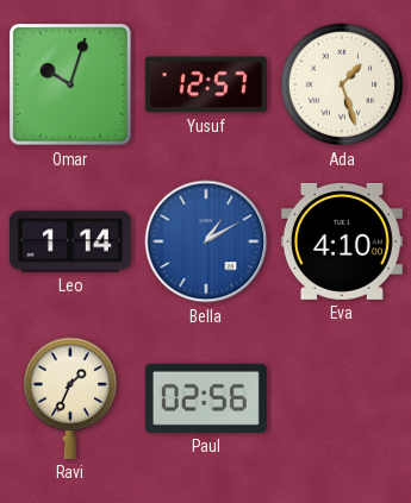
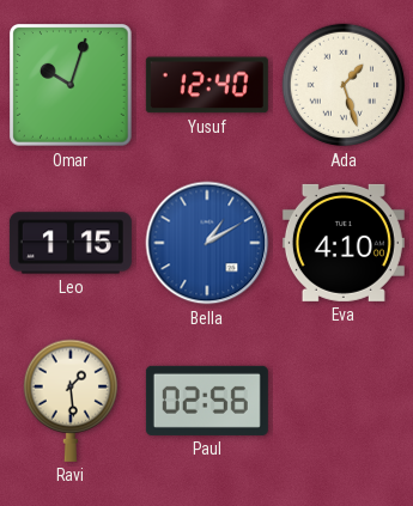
Yusuf: 12:57 -> 12:40
Leo: 1:14 -> 1:15
Ravi: 1:34 -> 1:29
